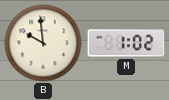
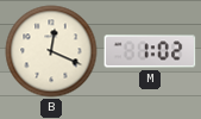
B: 9:59 -> 12:19
